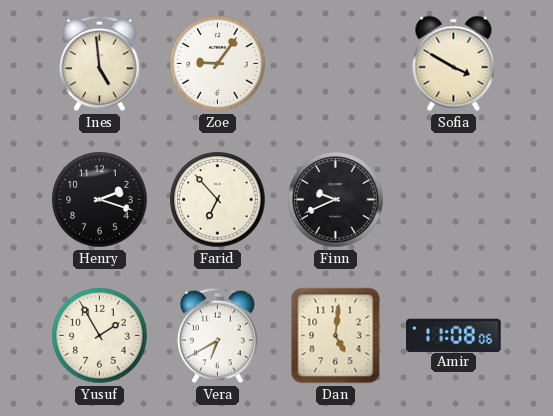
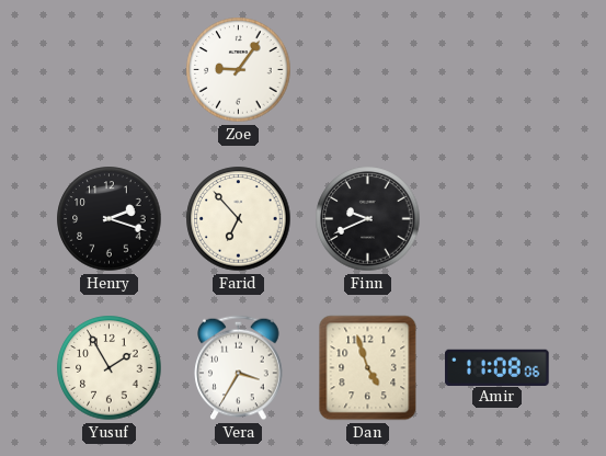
Ines: 4:59 -> none
Sofia: 3:50 -> none
Vera: 6:40 -> 3:35
Dan: 5:01 -> 4:57
